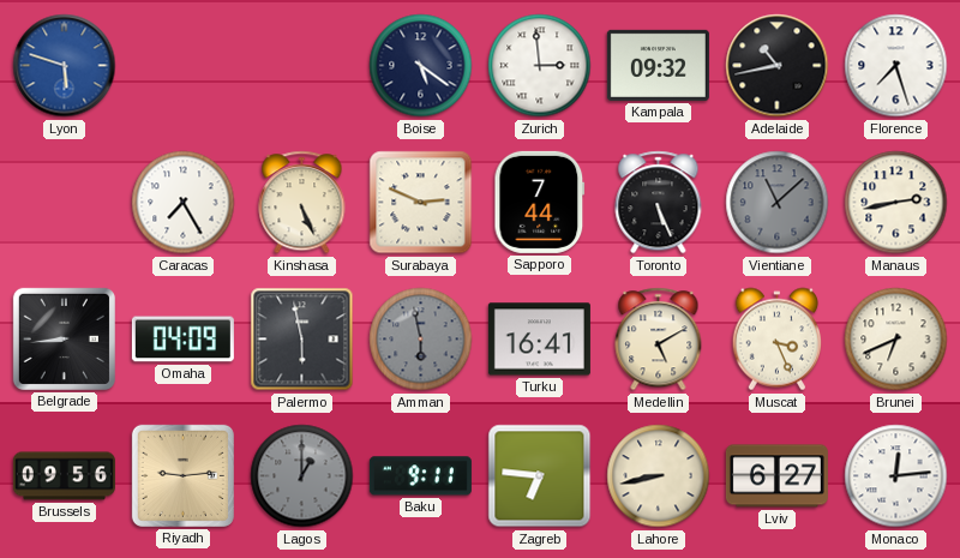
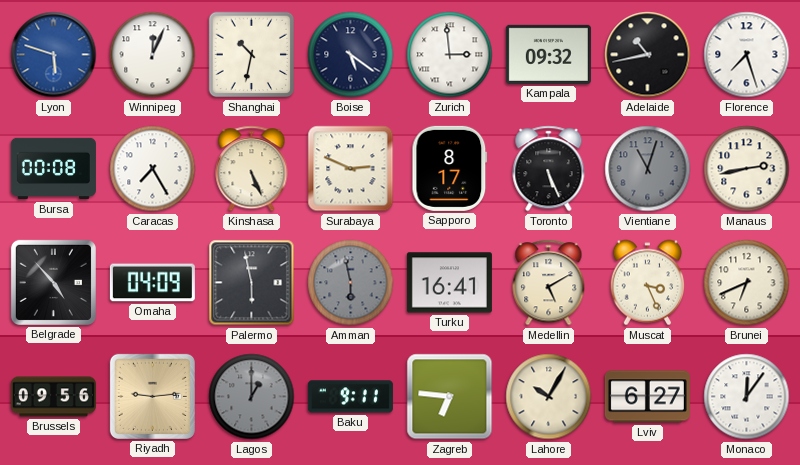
Winnipeg: none -> 12:04
Shanghai: none -> 10:32
Bursa: none -> 00:08
Sapporo: 7:44 -> 8:17
Vientiane: 11:08 -> 11:03
Belgrade: 8:44 -> 4:53
Lahore: 8:43 -> 10:05
Monaco: 12:14 -> 12:06
